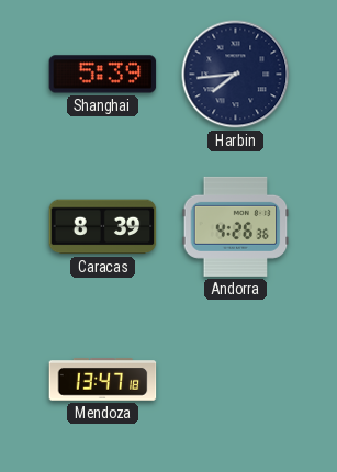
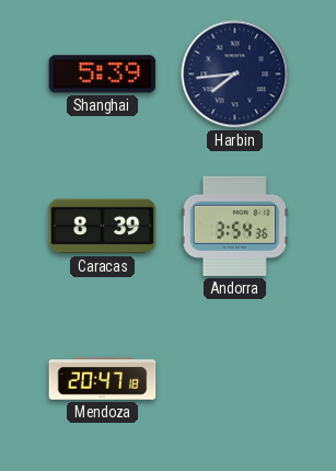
Andorra: 4:26 -> 3:54
Mendoza: 13:47 -> 20:47
